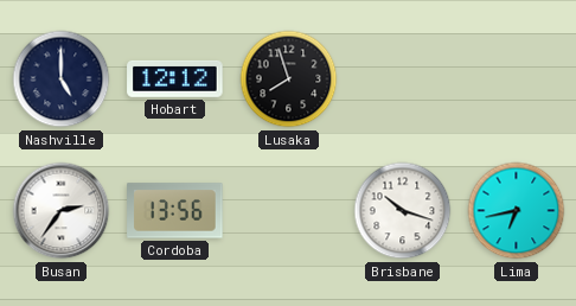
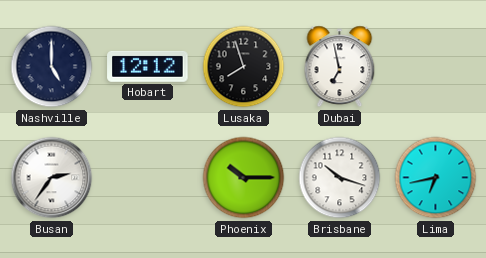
Dubai: none -> 6:58
Cordoba: 13:56 -> none
Phoenix: none -> 10:15
